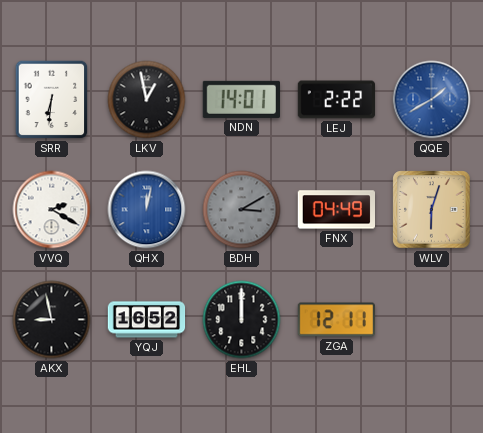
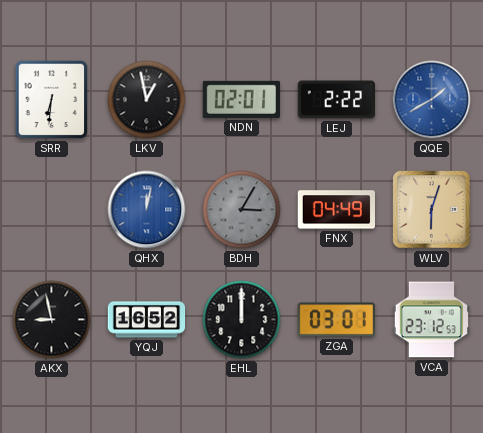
NDN: 14:01 -> 02:01
VVQ: 2:20 -> none
BDH: 3:10 -> 3:05
ZGA: 12:11 -> 03:01
VCA: none -> 23:12
